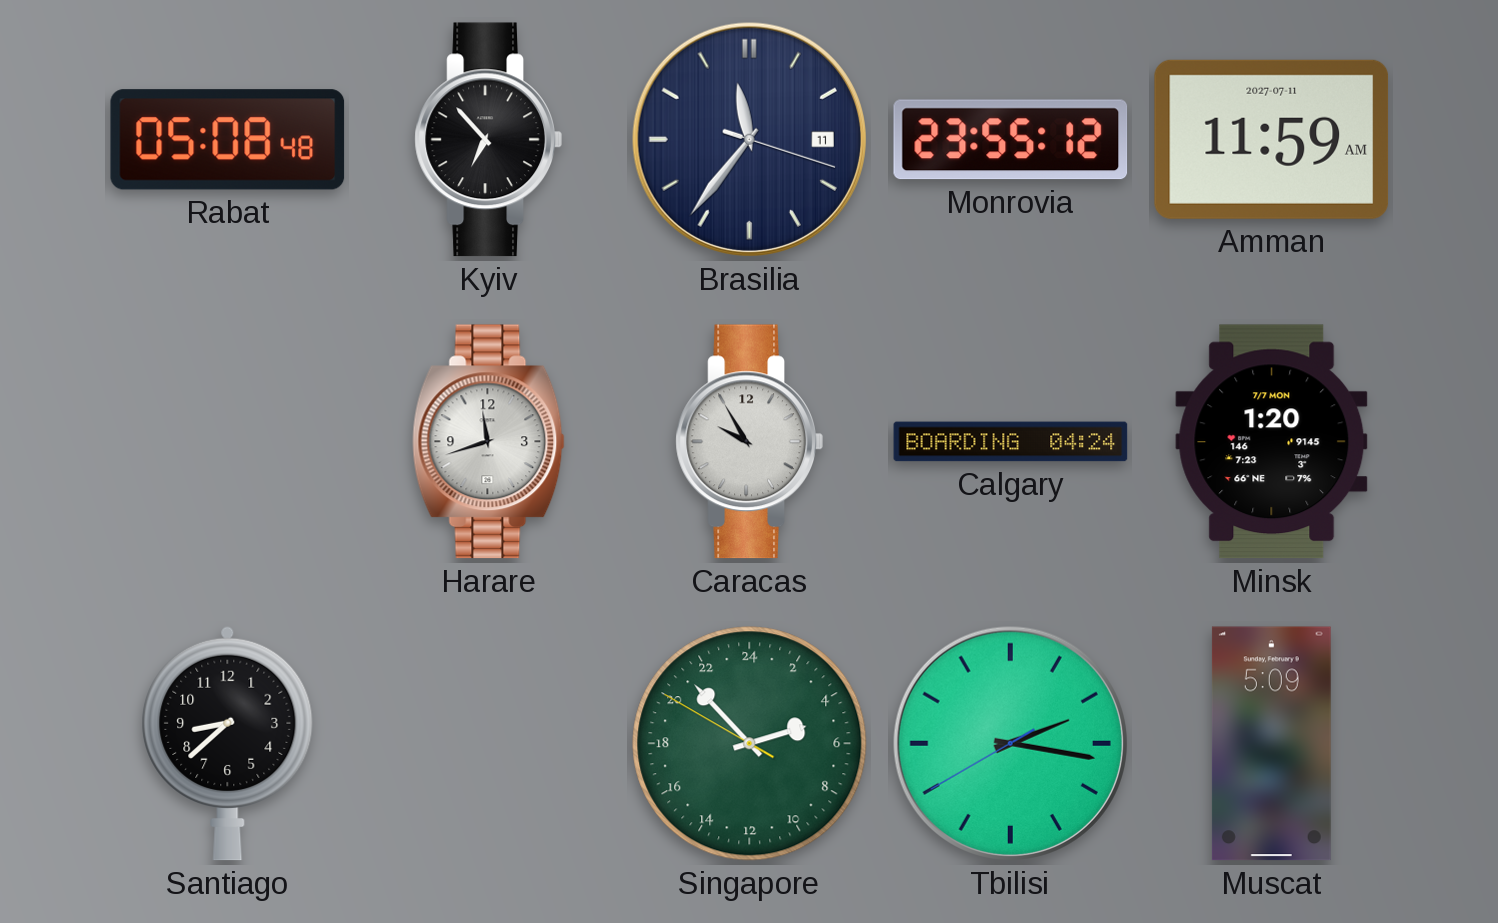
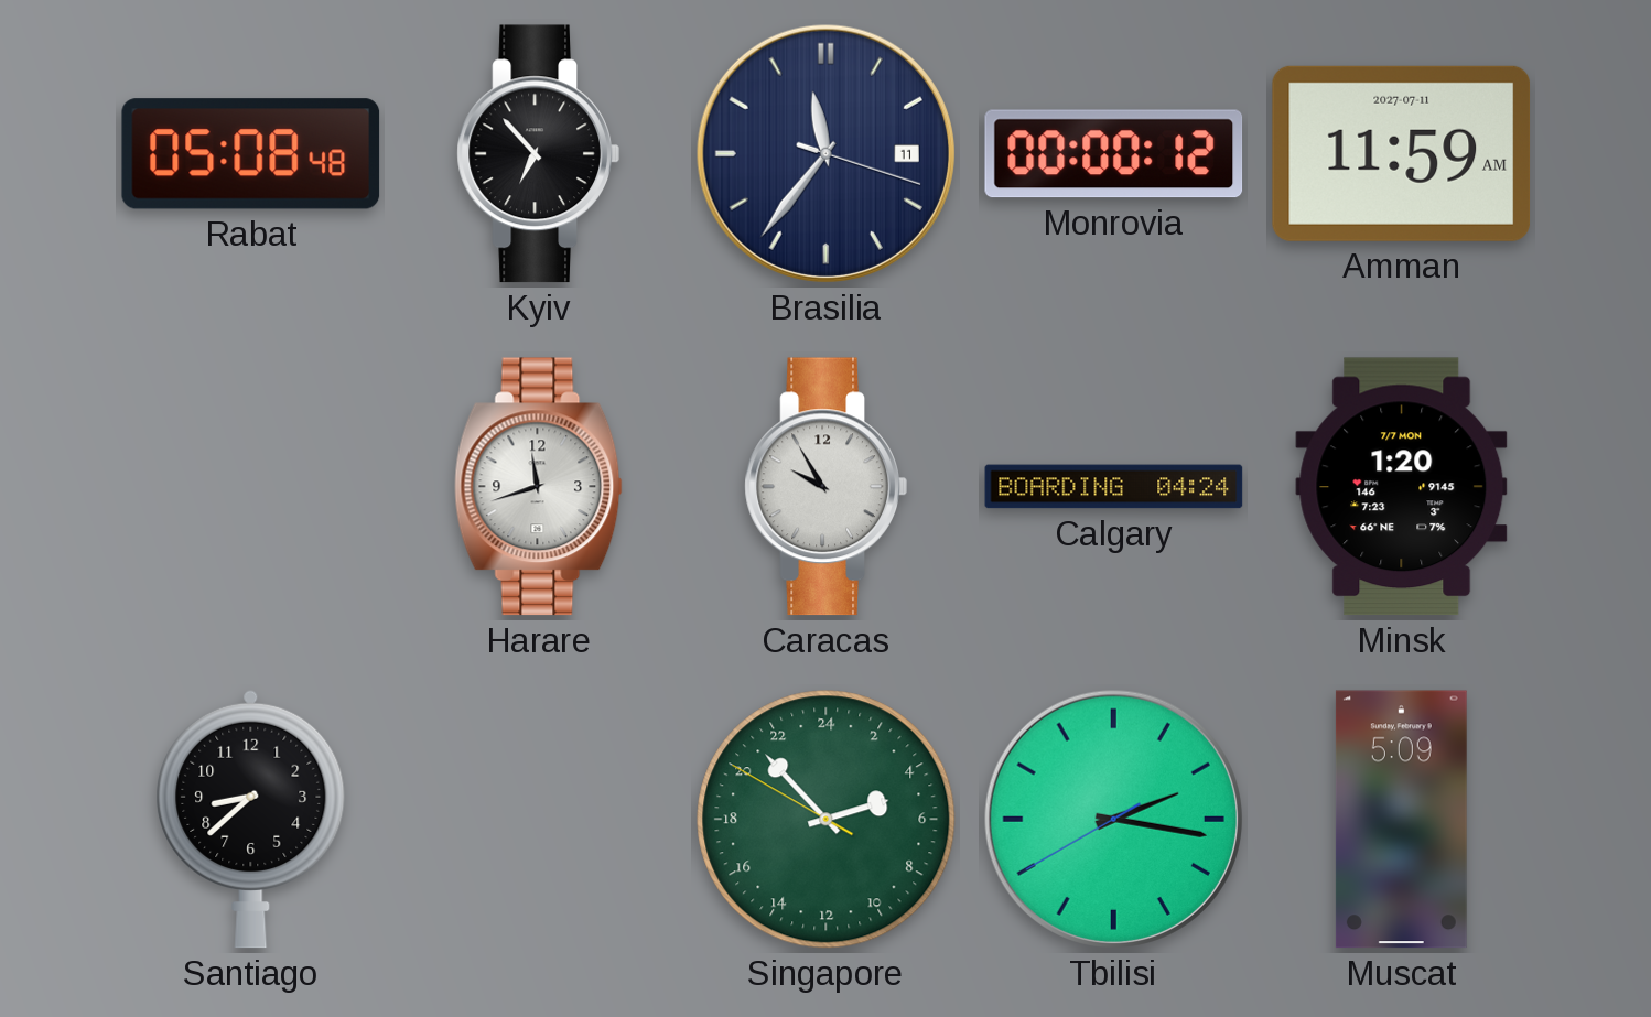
Monrovia: 23:55 -> 00:00
